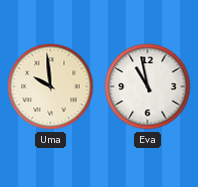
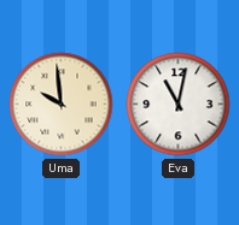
Eva: 10:58 -> 11:02
